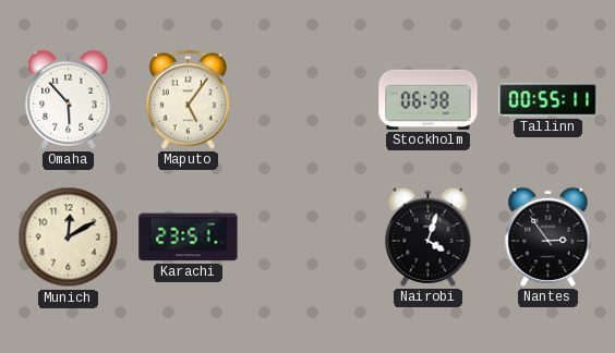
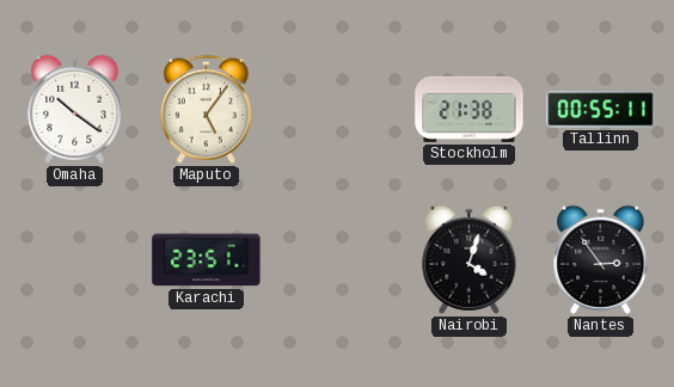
Omaha: 5:53 -> 10:21
Stockholm: 06:38 -> 21:38
Munich: 12:10 -> none
